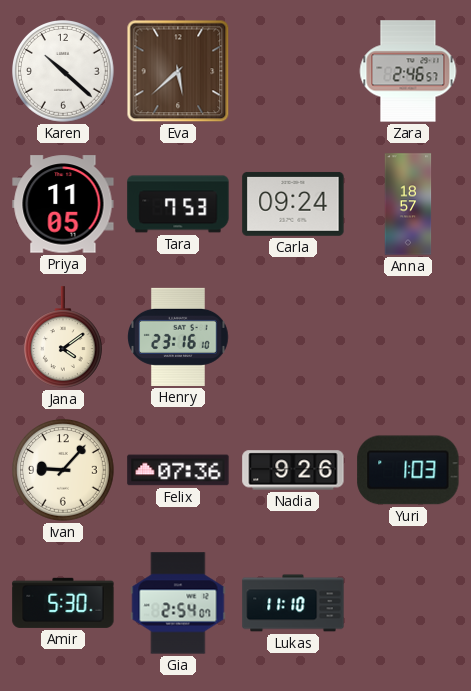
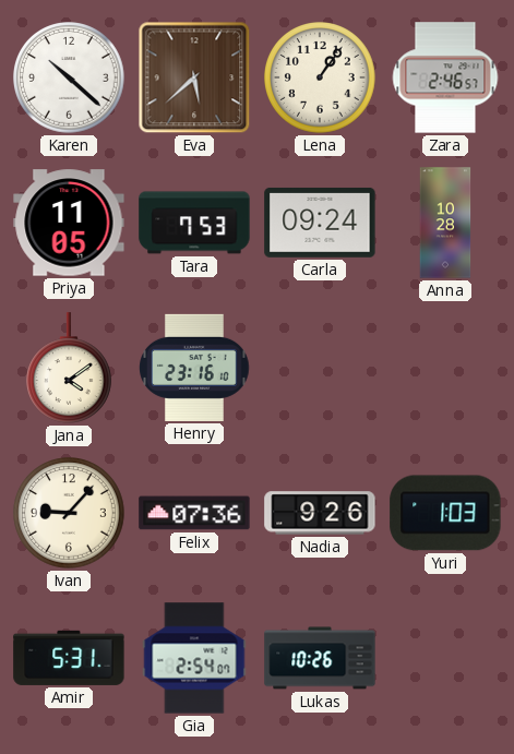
Lena: none -> 1:06
Anna: 18:57 -> 10:28
Amir: 5:30 -> 5:31
Lukas: 11:10 -> 10:26
